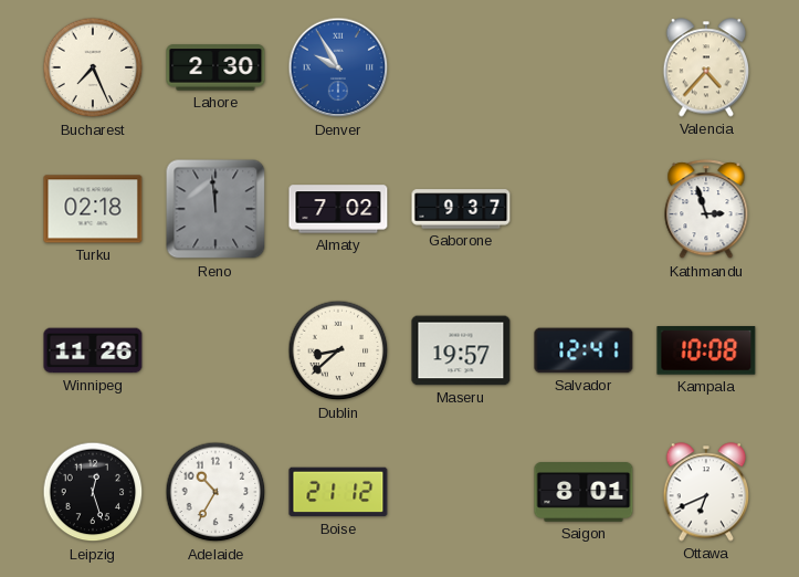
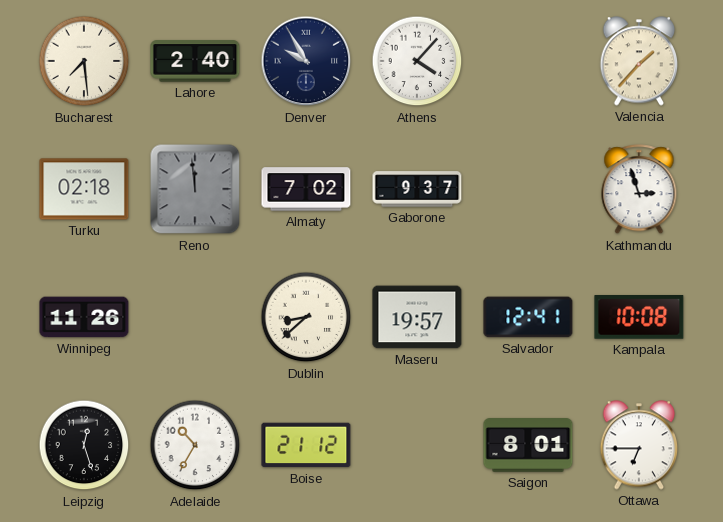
Bucharest: 7:26 -> 7:29
Lahore: 2:30 -> 2:40
Denver dial: blue -> navy
Athens: none -> 4:07
Valencia: 4:37 -> 1:37
Ottawa: 6:41 -> 6:45
